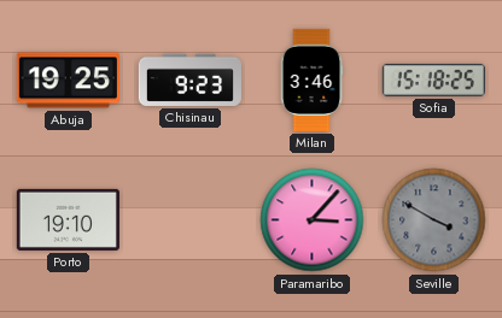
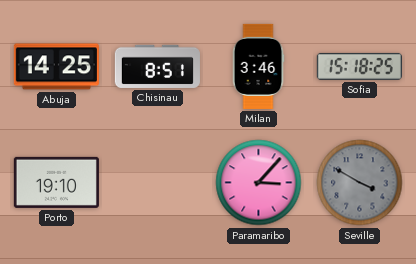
Abuja: 19:25 -> 14:25
Chisinau: 9:23 -> 8:51
